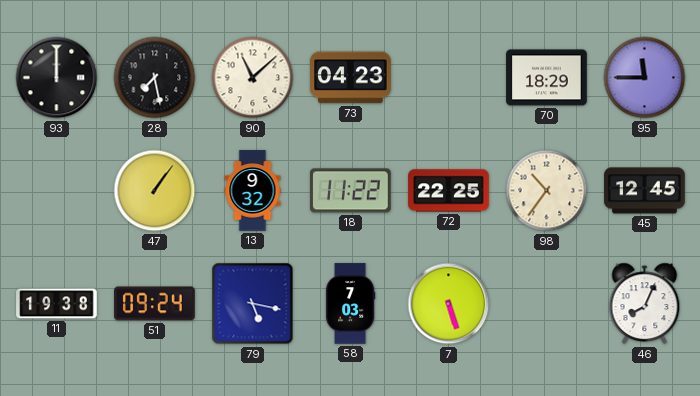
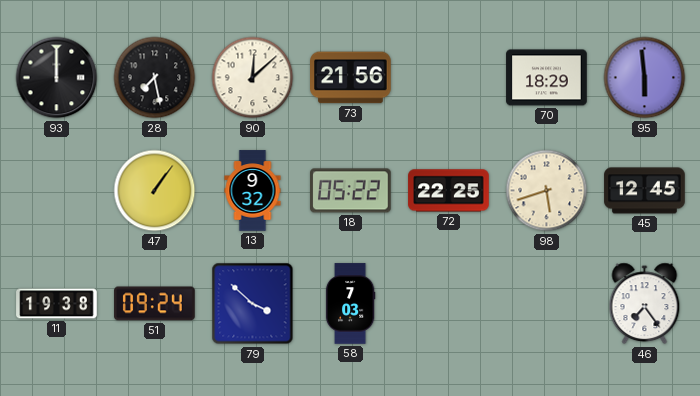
90: 11:08 -> 12:08
73: 04:23 -> 21:56
95: 11:45 -> 5:59
18: 11:22 -> 05:22
98: 10:36 -> 5:42
79: 5:17 -> 3:52
7: 5:27 -> none
46: 8:04 -> 7:24
